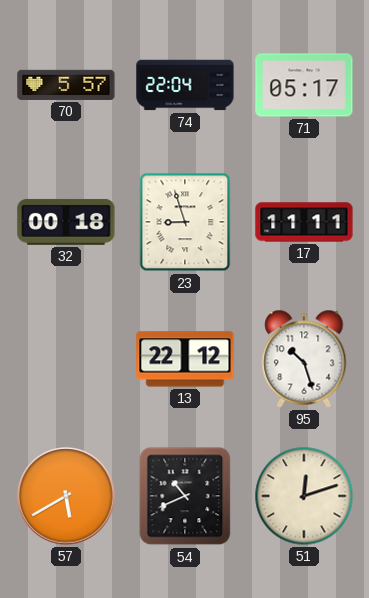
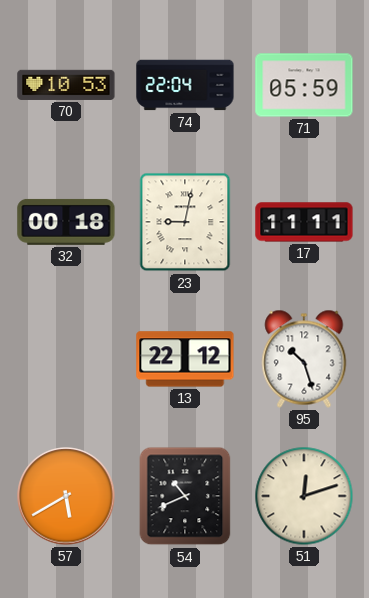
70: 5:57 -> 10:53
71: 05:17 -> 05:59
23: 8:57 -> 9:02
